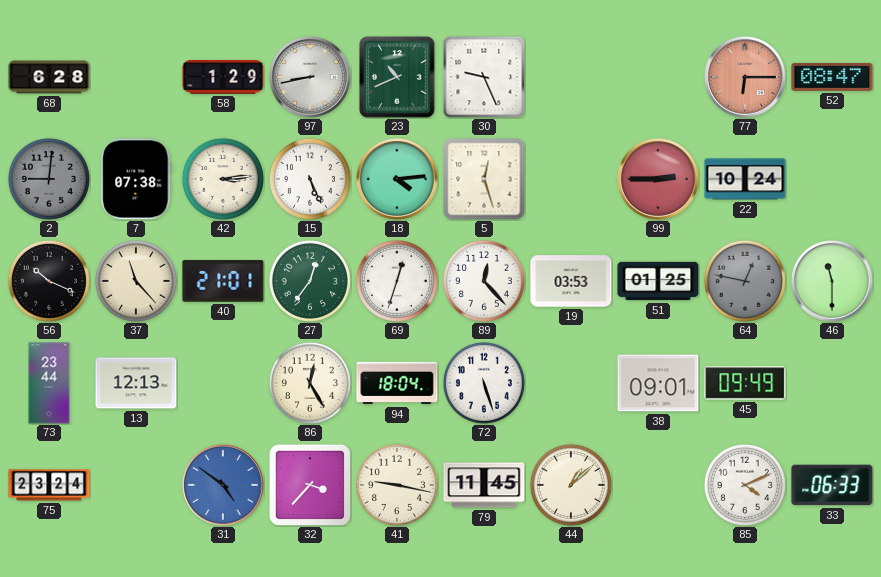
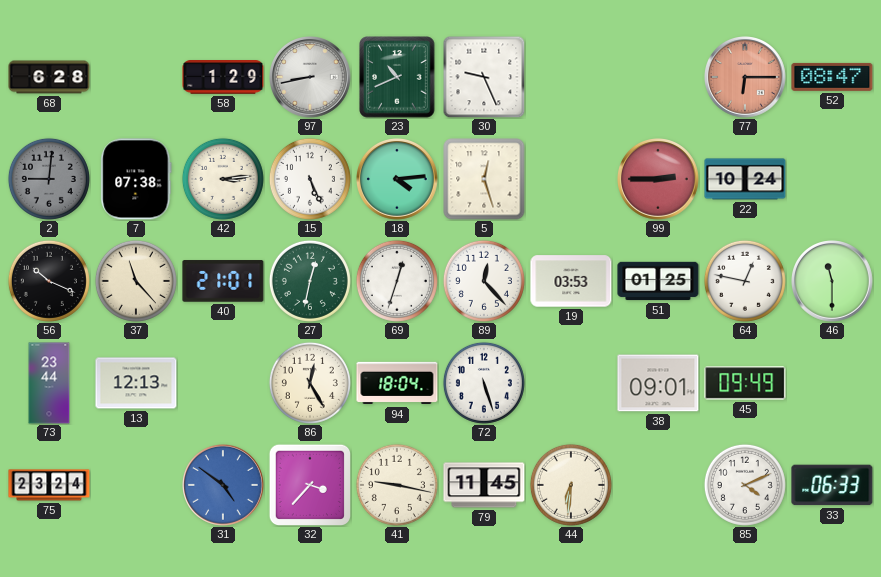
27: 12:36 -> 12:32
64 dial: grey -> white
44: 1:08 -> 6:31
